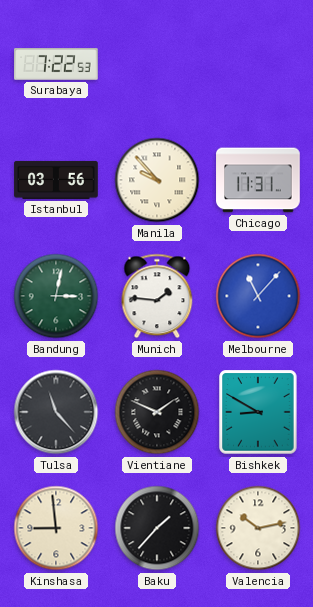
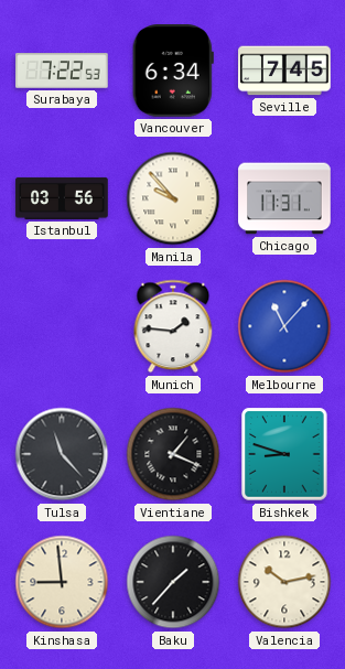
Vancouver: none -> 6:34
Seville: none -> 7:45
Bandung: 3:02 -> none
Vientiane: 1:49 -> 1:19
Bishkek: 8:50 -> 8:48
